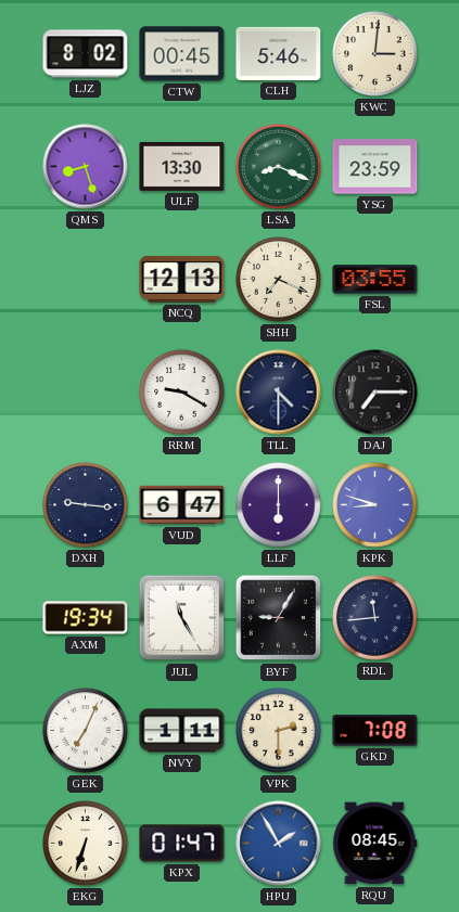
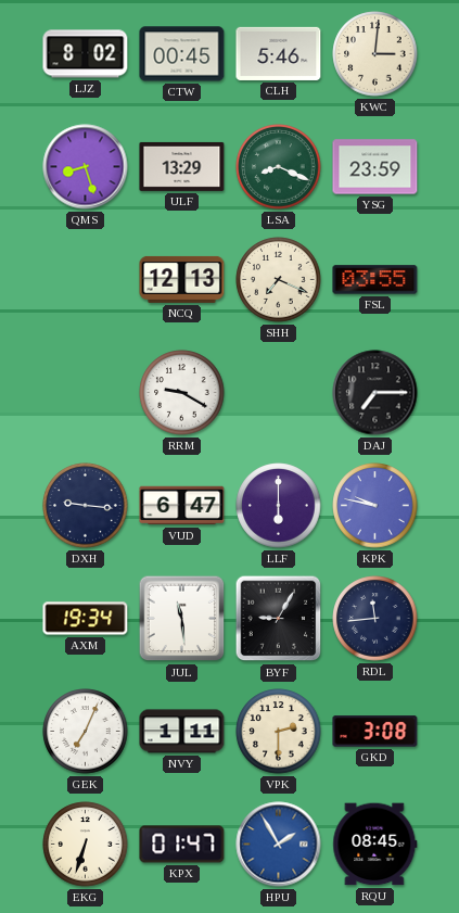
ULF: 13:30 -> 13:29
TLL: 4:30 -> none
KPK: 8:48 -> 9:47
JUL: 11:25 -> 11:29
GKD: 7:08 -> 3:08
